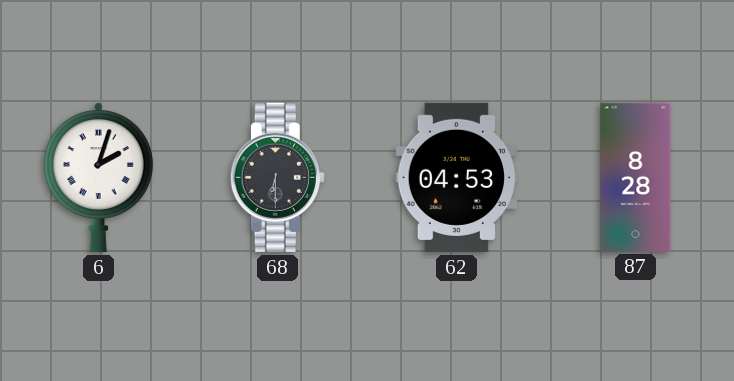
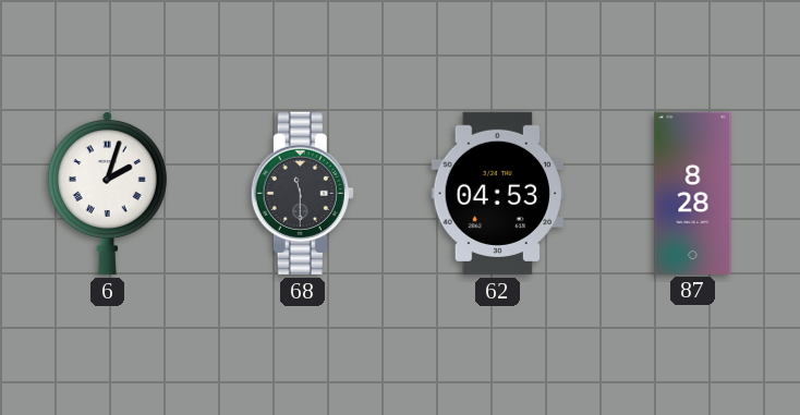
68: 6:30 -> 11:30
